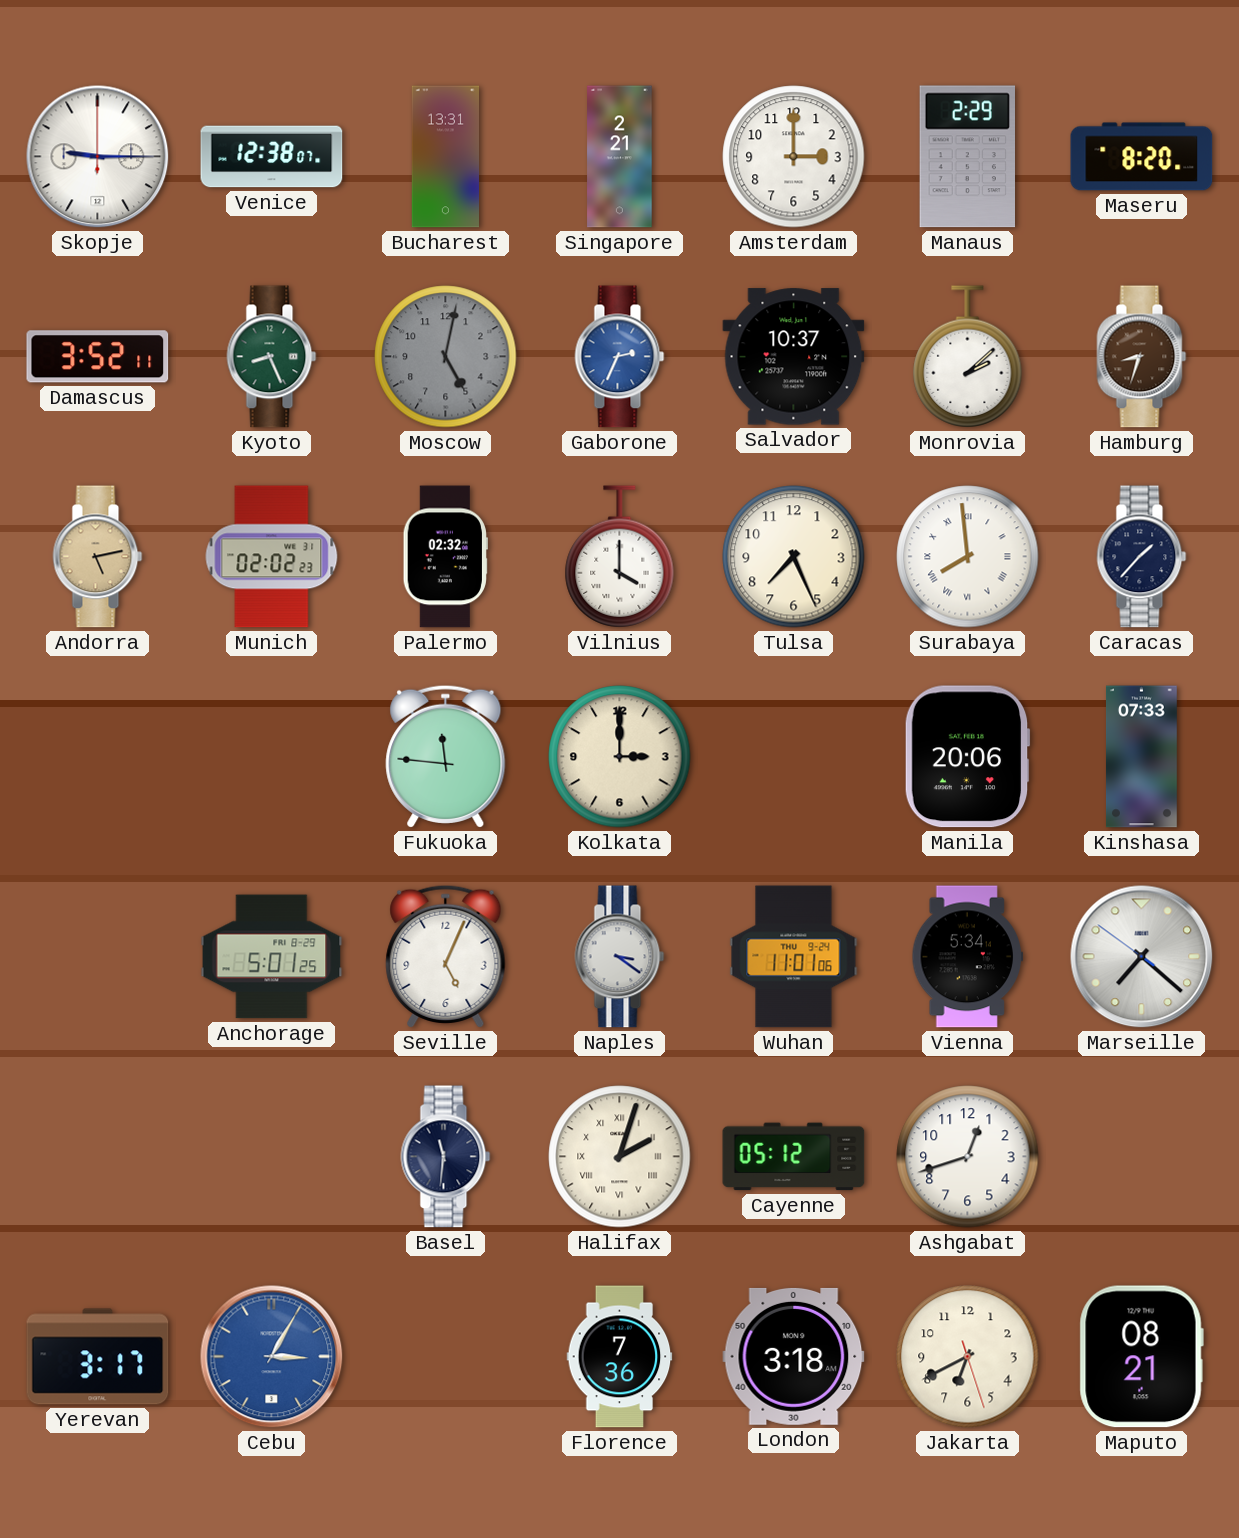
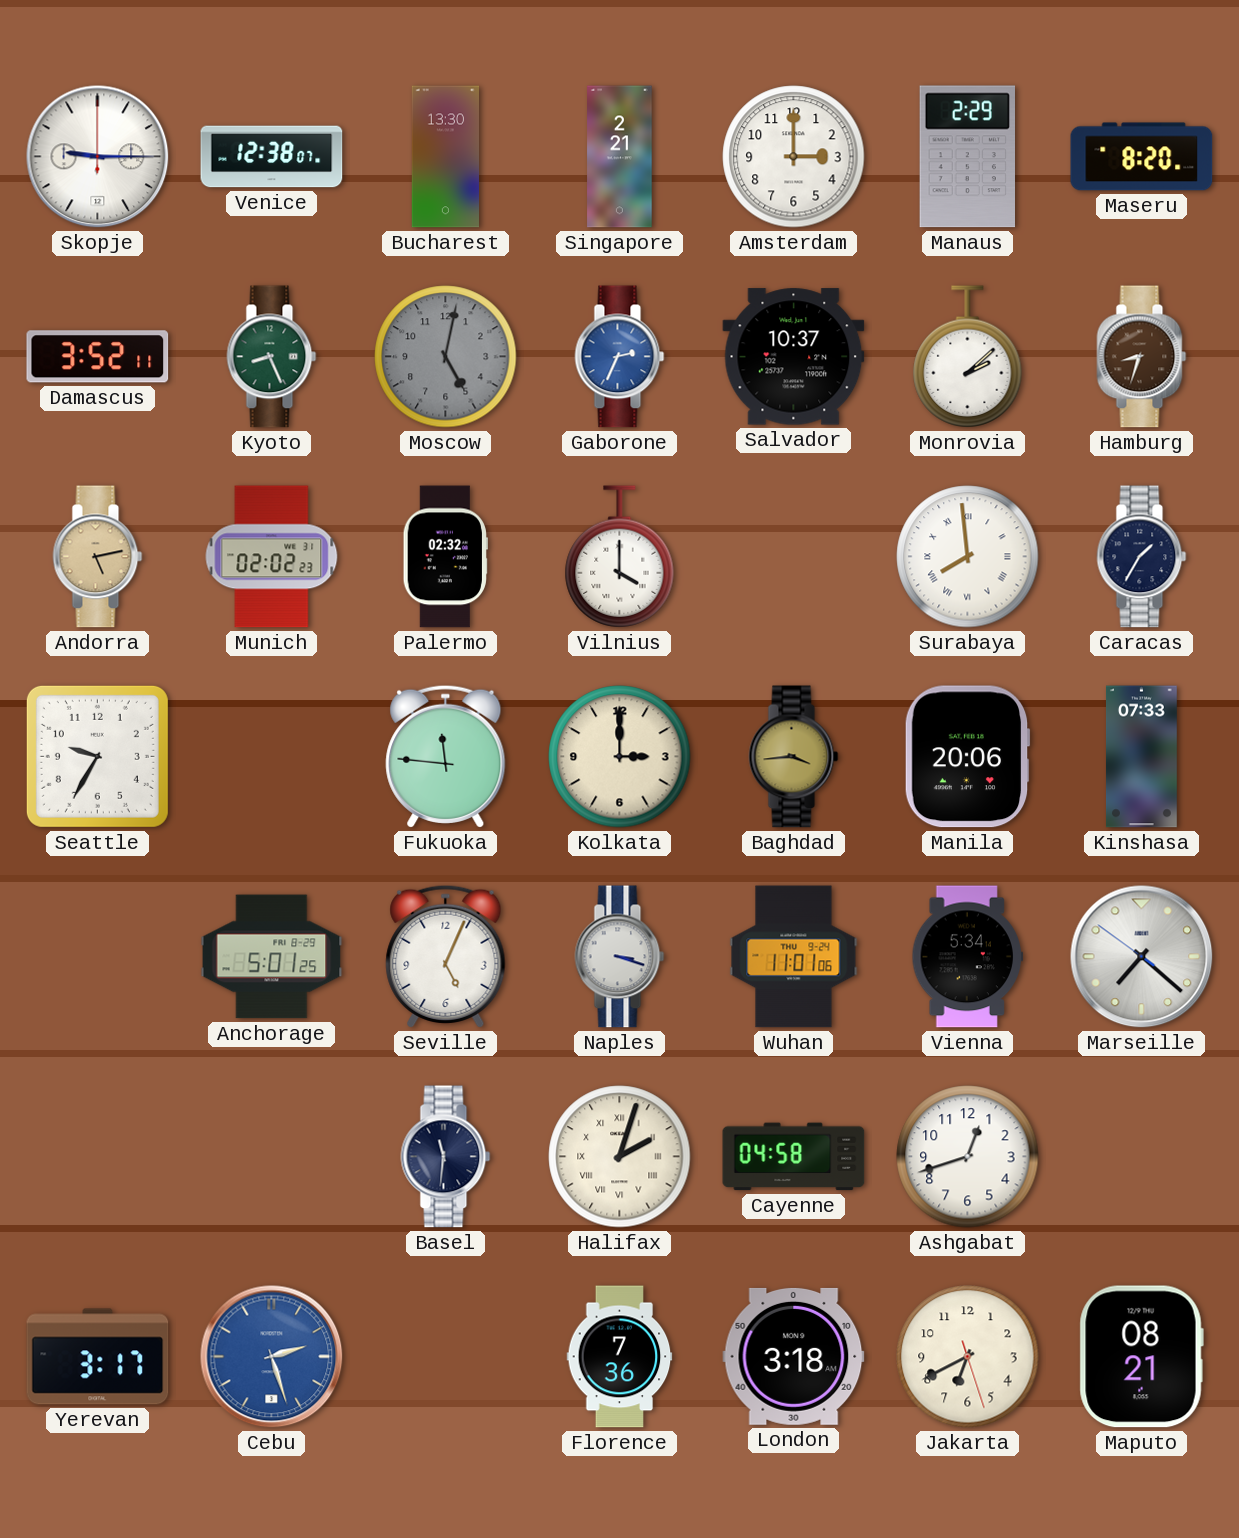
Bucharest: 13:31 -> 13:30
Tulsa: 7:26 -> none
Caracas: 1:37 -> 1:35
Seattle: none -> 9:35
Baghdad: none -> 3:44
Naples: 3:21 -> 3:18
Cayenne: 05:12 -> 04:58
Cebu: 3:05 -> 2:27
